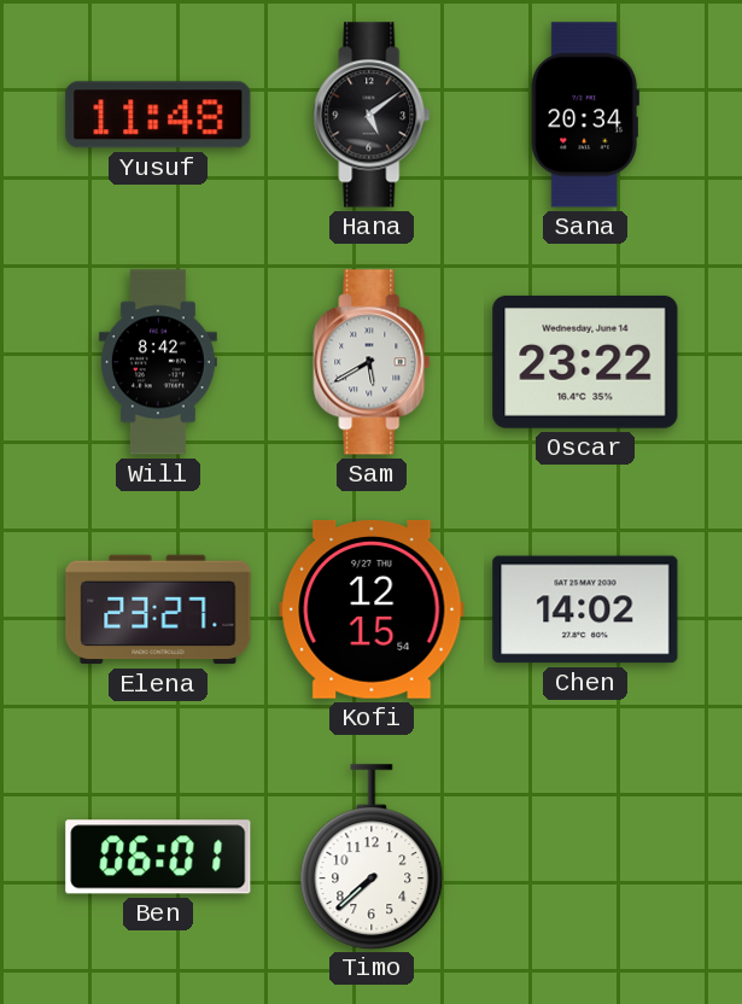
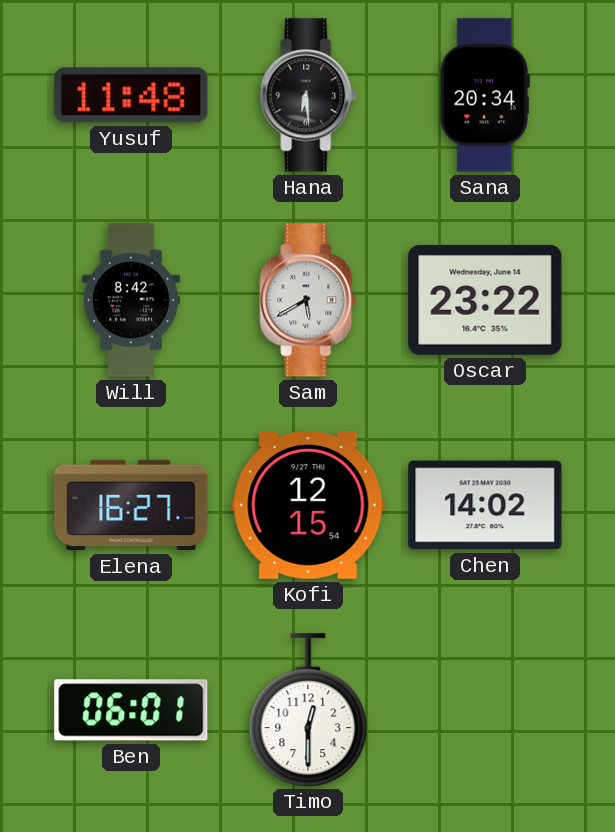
Hana: 5:09 -> 6:29
Elena: 23:27 -> 16:27
Timo: 7:38 -> 12:30
